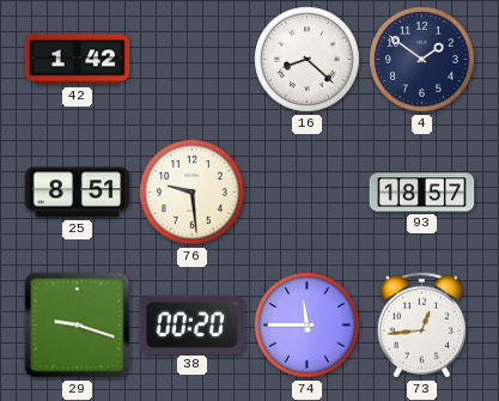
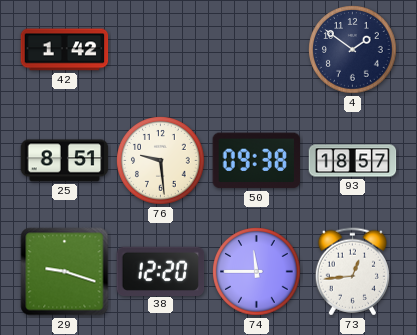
16: 8:22 -> none
50: none -> 09:38
38: 00:20 -> 12:20
